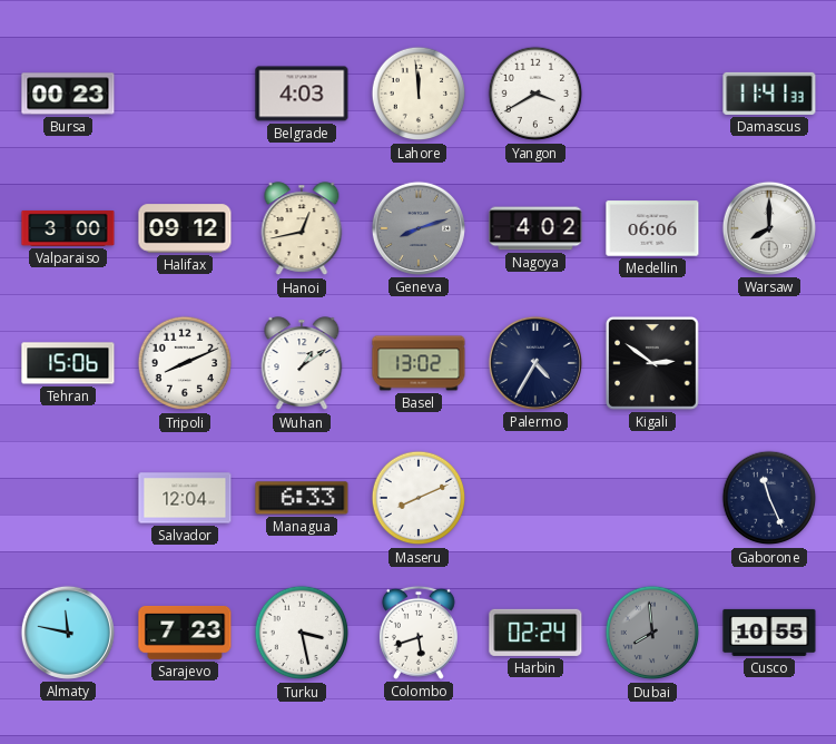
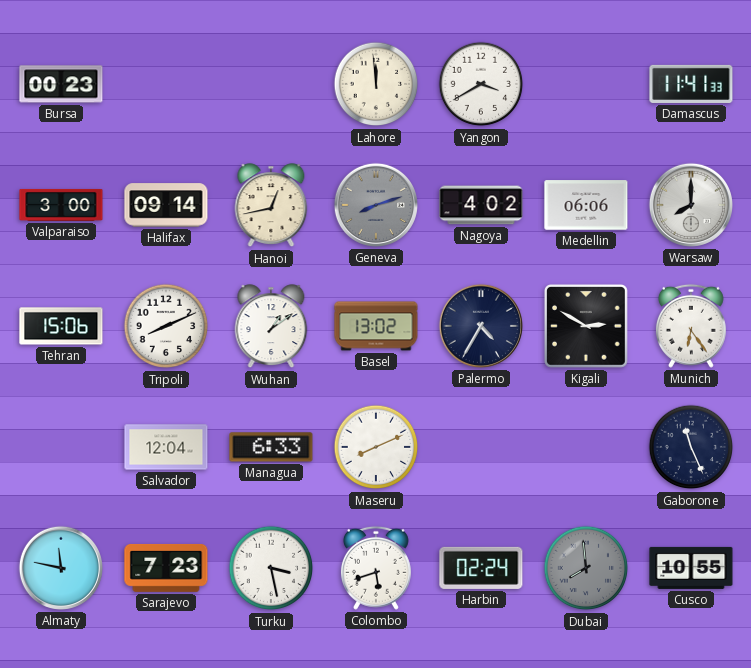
Belgrade: 4:03 -> none
Halifax: 09:12 -> 09:14
Kigali: 2:51 -> 2:50
Munich: none -> 6:24
